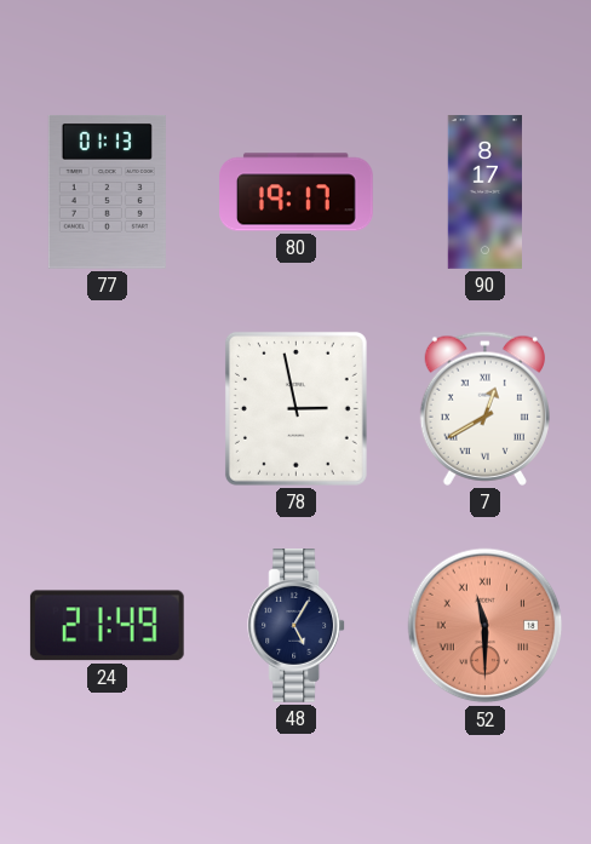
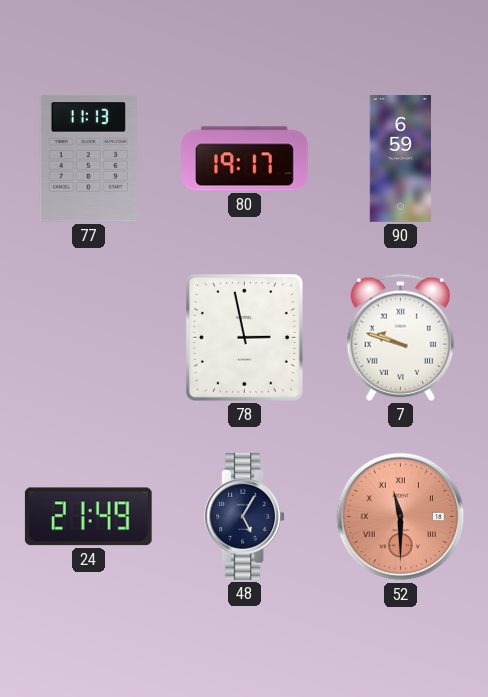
77: 01:13 -> 11:13
90: 8:17 -> 6:59
7: 12:40 -> 9:48
